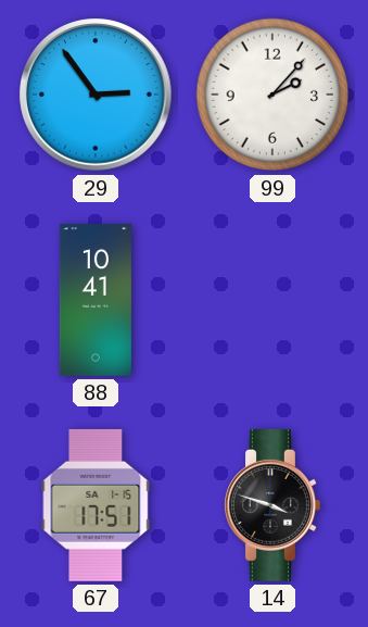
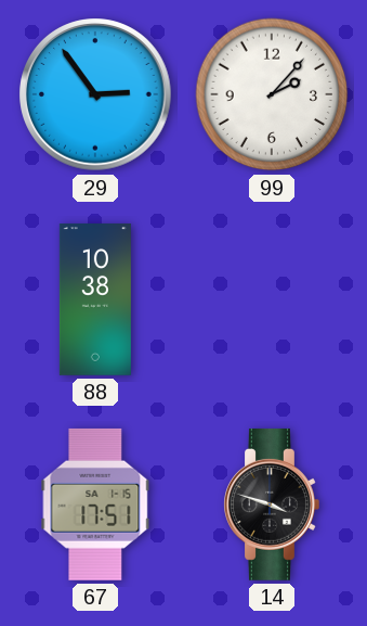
88: 10:41 -> 10:38
